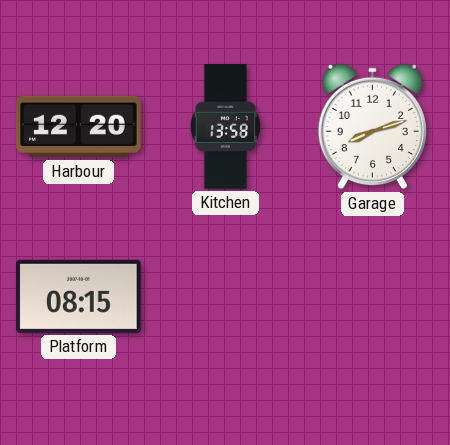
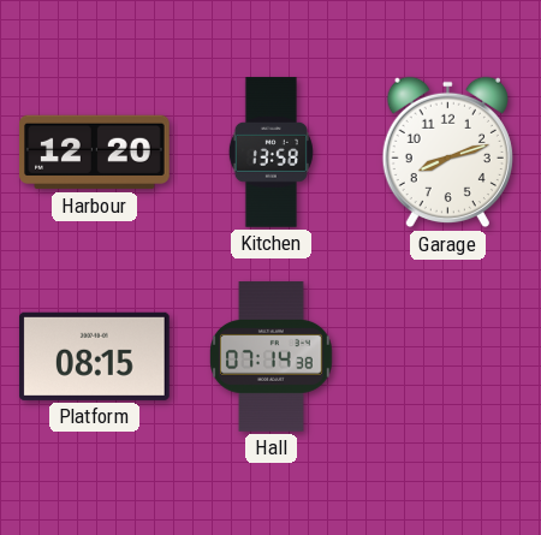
Hall: none -> 07:14
